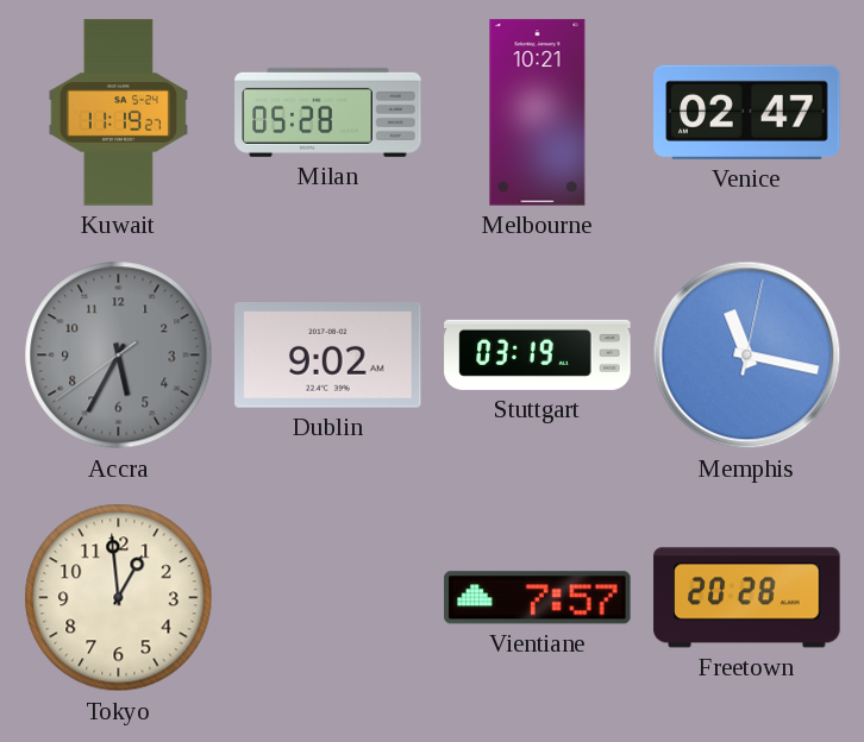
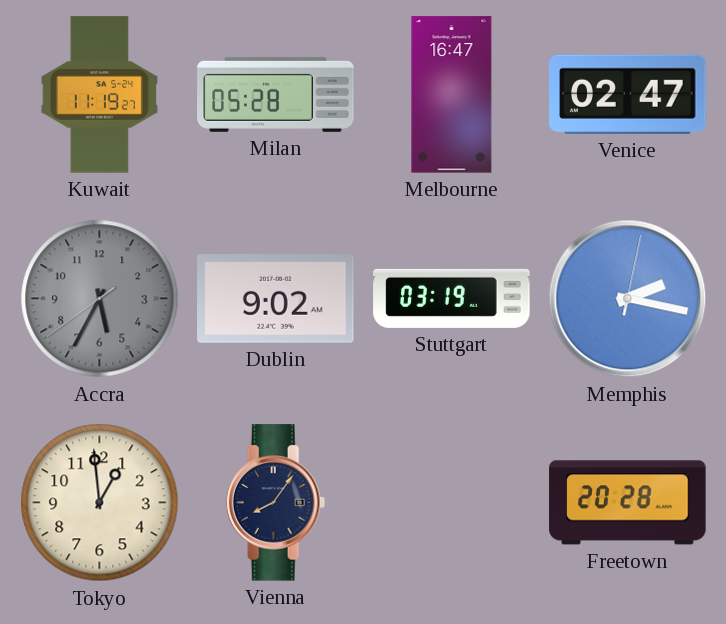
Melbourne: 10:21 -> 16:47
Memphis: 11:17 -> 2:17
Vienna: none -> 8:06
Vientiane: 7:57 -> none
